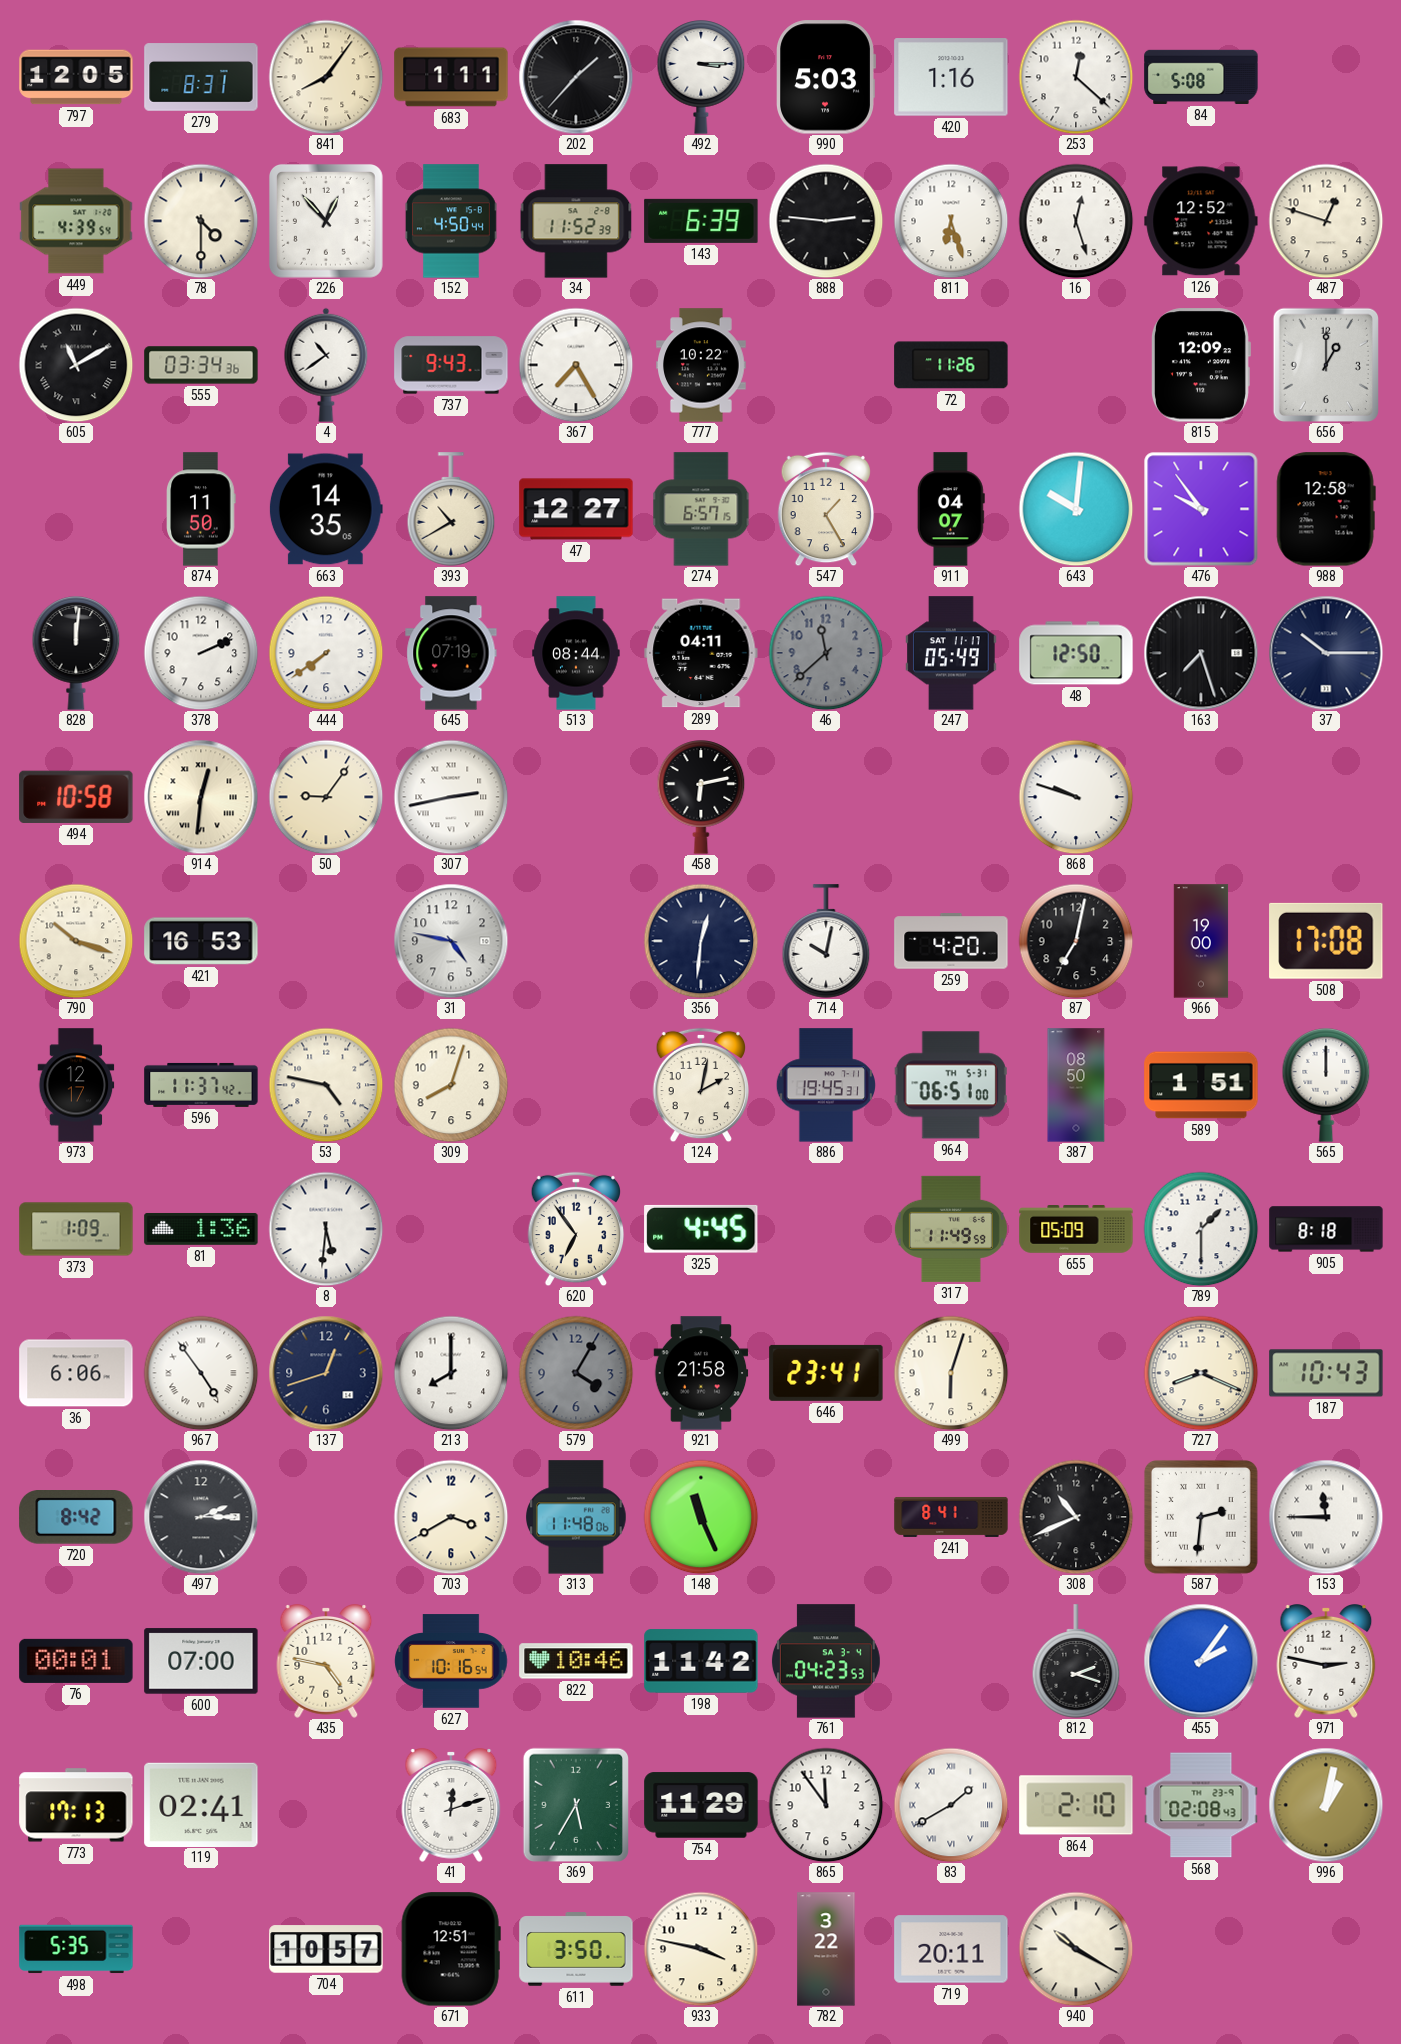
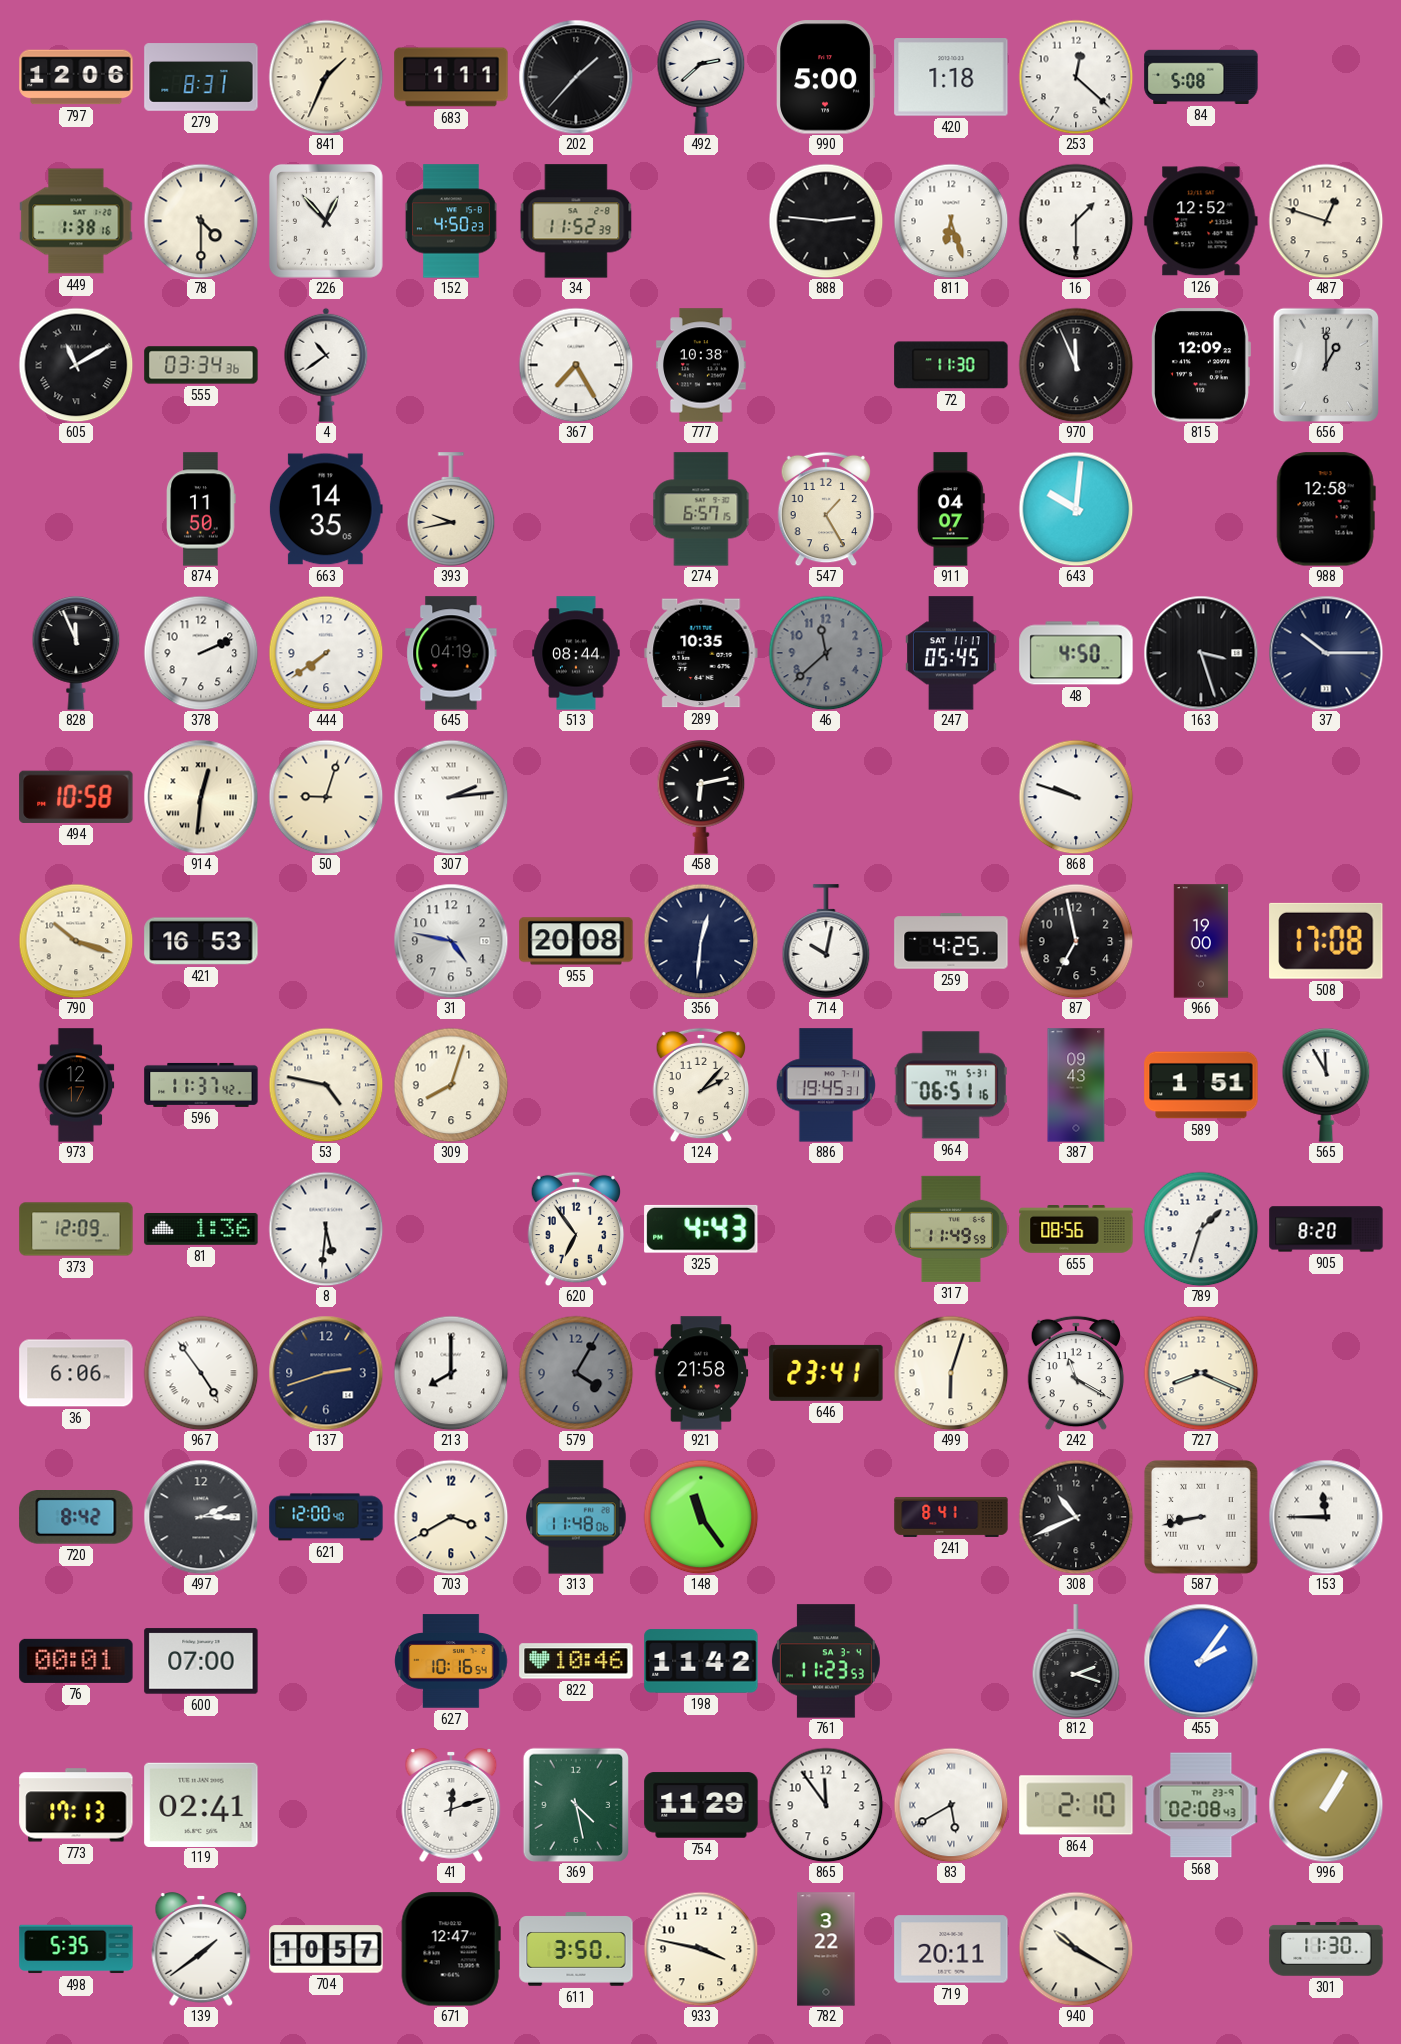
797: 12:05 -> 12:06
841: 8:06 -> 1:34
492: 3:15 -> 2:38
990: 5:03 -> 5:00
420: 1:16 -> 1:18
449: 4:39 -> 1:38
152: 4:50:44 -> 4:50:23
143: 6:39 -> none
16: 12:27 -> 1:30
737: 9:43 -> none
777: 10:22 -> 10:38
72: 11:26 -> 11:30
970: none -> 11:56
393: 10:40 -> 9:43
47: 12:27 -> none
476: 9:54 -> none
828: 12:01 -> 11:56
645: 07:19 -> 04:19
289: 04:11 -> 10:35
247: 05:49 -> 05:45
48: 12:50 -> 4:50
163: 7:27 -> 3:27
50: 9:06 -> 9:03
307: 2:43 -> 2:14
955: none -> 20:08
259: 4:20 -> 4:25
87: 7:02 -> 6:58
124: 2:02 -> 2:07
964: 06:51:00 -> 06:51:16
387: 08:50 -> 09:43
565: 12:00 -> 11:55
373: 1:09 -> 12:09
325: 4:45 -> 4:43
655: 05:09 -> 08:56
789: 1:30 -> 1:33
905: 8:18 -> 8:20
137: 12:42 -> 2:42
242: none -> 11:20
187: 10:43 -> none
621: none -> 12:00
148: 11:26 -> 11:24
587: 2:31 -> 8:43
435: 4:47 -> none
761: 04:23 -> 11:23
971: 2:47 -> none
369: 5:35 -> 4:28
83: 1:40 -> 5:40
996: 1:02 -> 1:05
139: none -> 1:39
671: 12:51 -> 12:47
301: none -> 11:30
